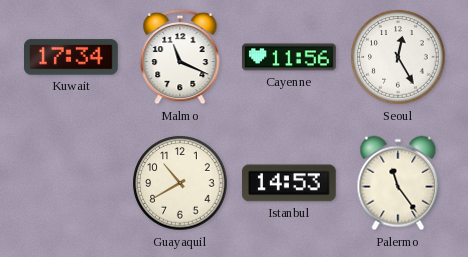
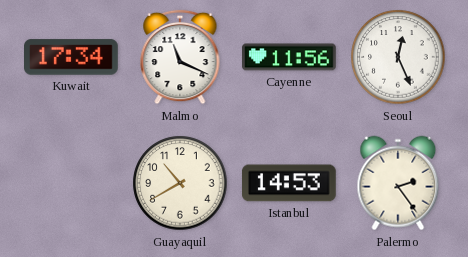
Seoul: 12:25 -> 12:26
Palermo: 11:24 -> 2:24
